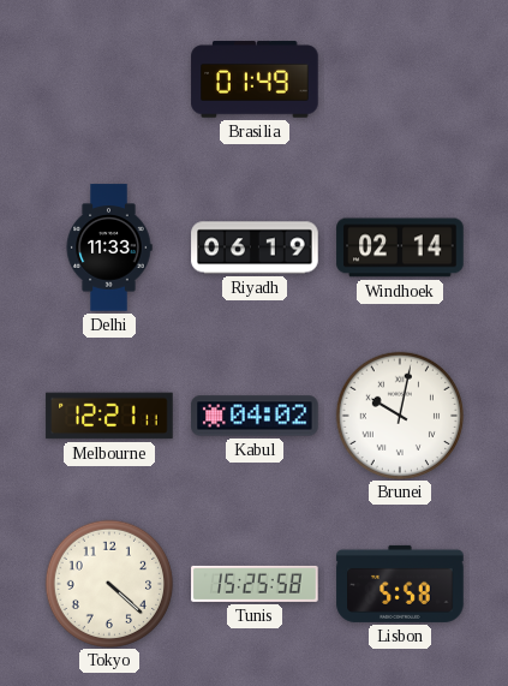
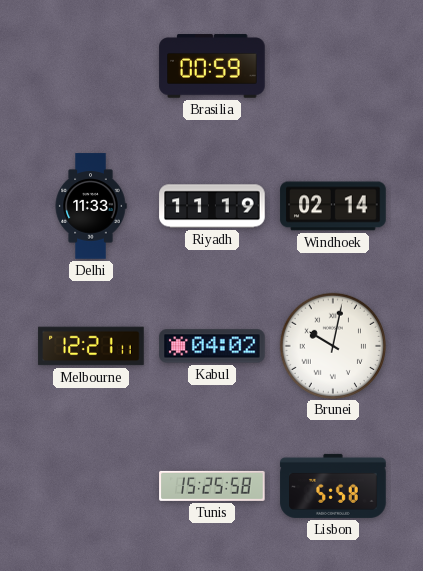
Brasilia: 01:49 -> 00:59
Riyadh: 06:19 -> 11:19
Tokyo: 4:22 -> none
